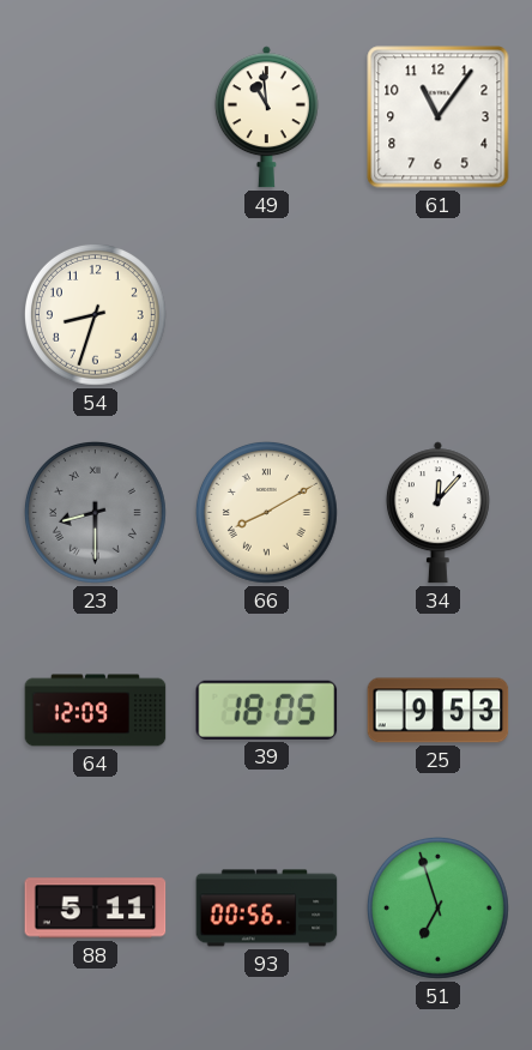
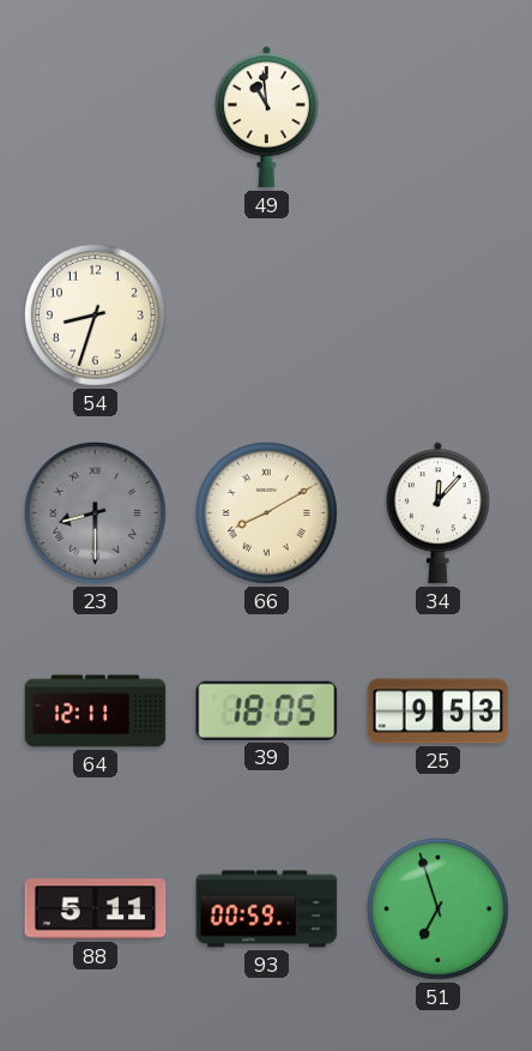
61: 11:06 -> none
64: 12:09 -> 12:11
93: 00:56 -> 00:59
